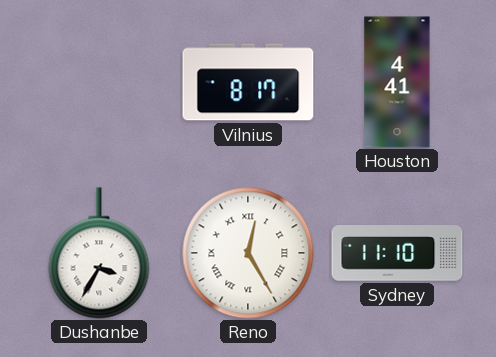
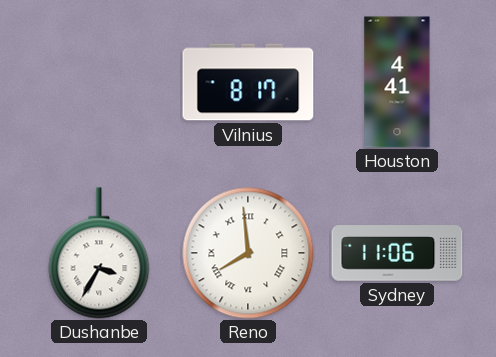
Reno: 12:25 -> 7:59
Sydney: 11:10 -> 11:06
